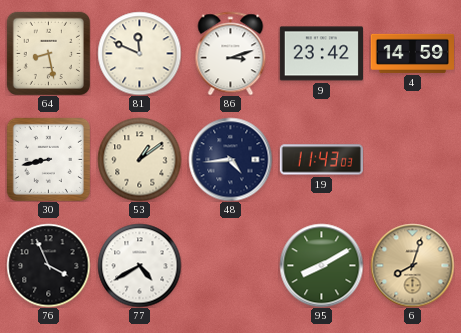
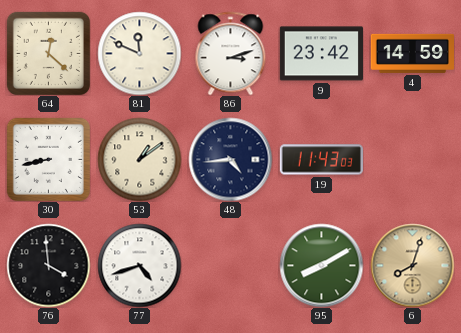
64: 8:28 -> 12:22
76: 3:56 -> 3:59
77: 4:40 -> 4:42
